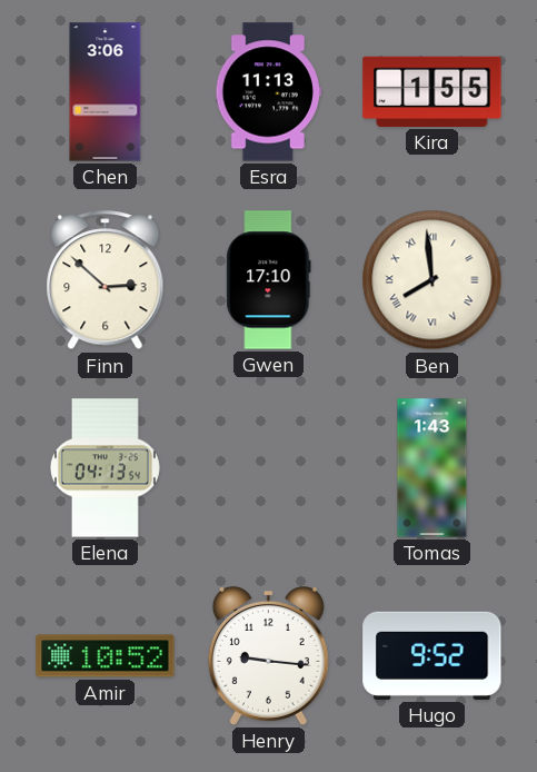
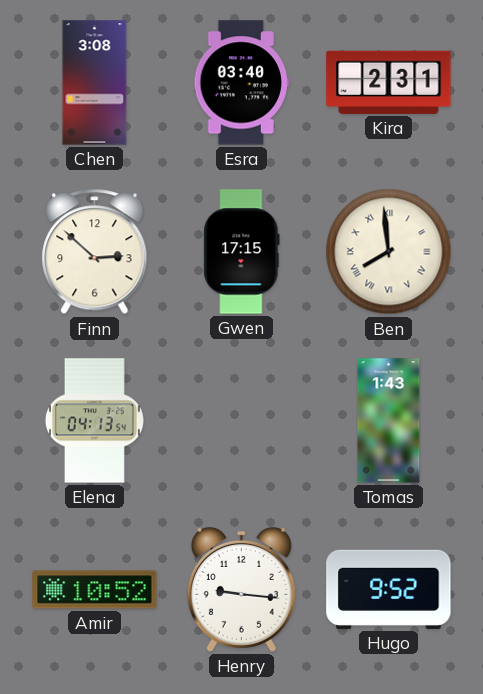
Chen: 3:06 -> 3:08
Esra: 11:13 -> 03:40
Kira: 1:55 -> 2:31
Gwen: 17:10 -> 17:15
